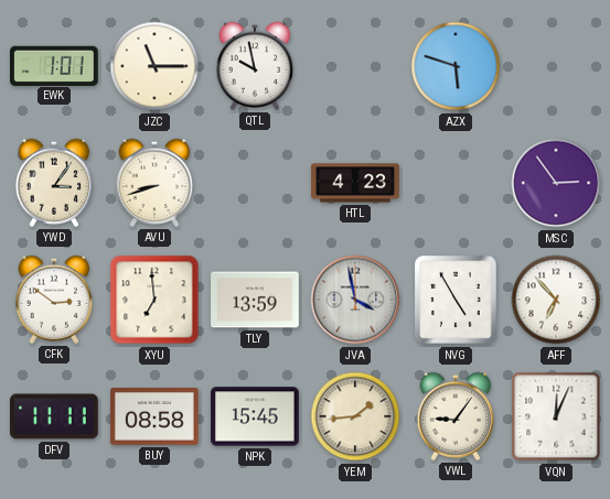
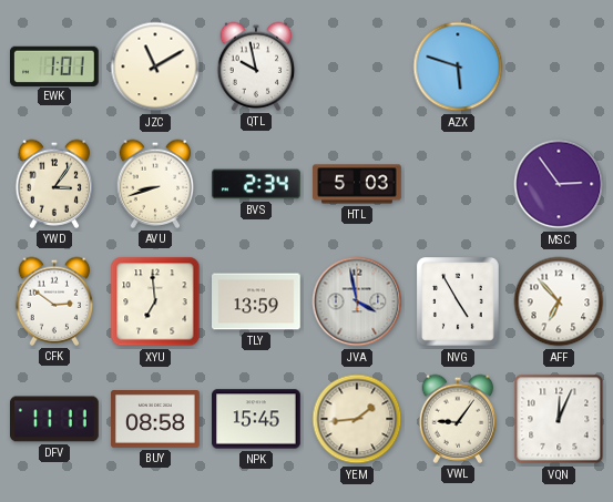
JZC: 11:15 -> 11:10
BVS: none -> 2:34
HTL: 4:23 -> 5:03
